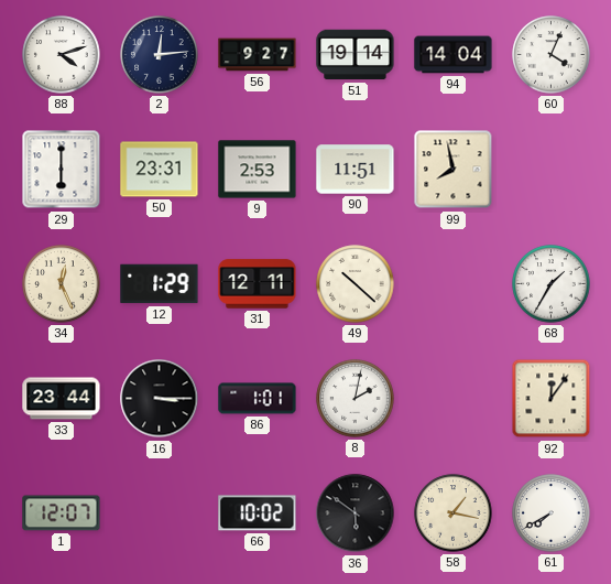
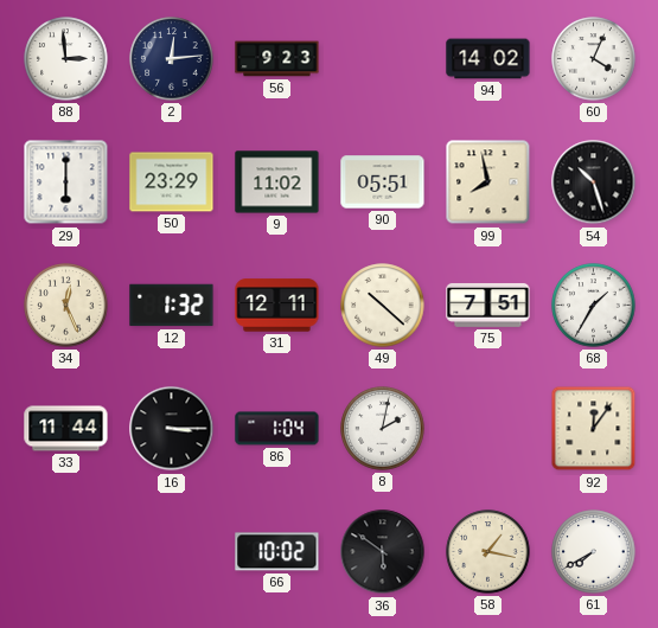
88: 4:12 -> 2:59
56: 9:27 -> 9:23
51: 19:14 -> none
94: 14:04 -> 14:02
50: 23:31 -> 23:29
9: 2:53 -> 11:02
90: 11:51 -> 05:51
54: none -> 10:27
12: 1:29 -> 1:32
75: none -> 7:51
33: 23:44 -> 11:44
86: 1:01 -> 1:04
1: 12:07 -> none
